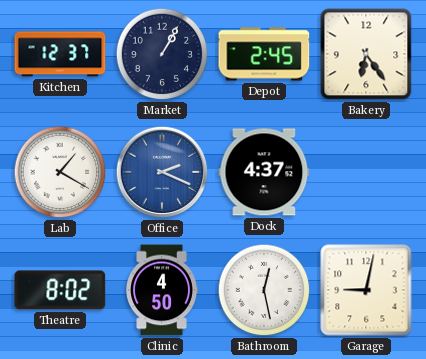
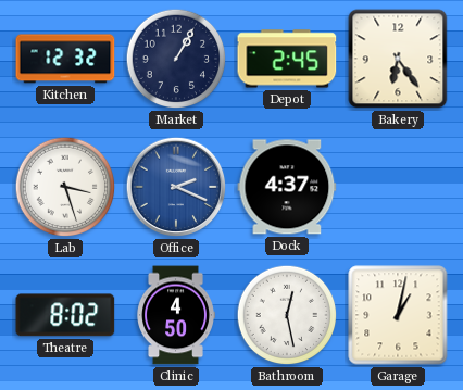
Kitchen: 12:37 -> 12:32
Lab: 1:20 -> 3:27
Garage: 9:02 -> 1:02
